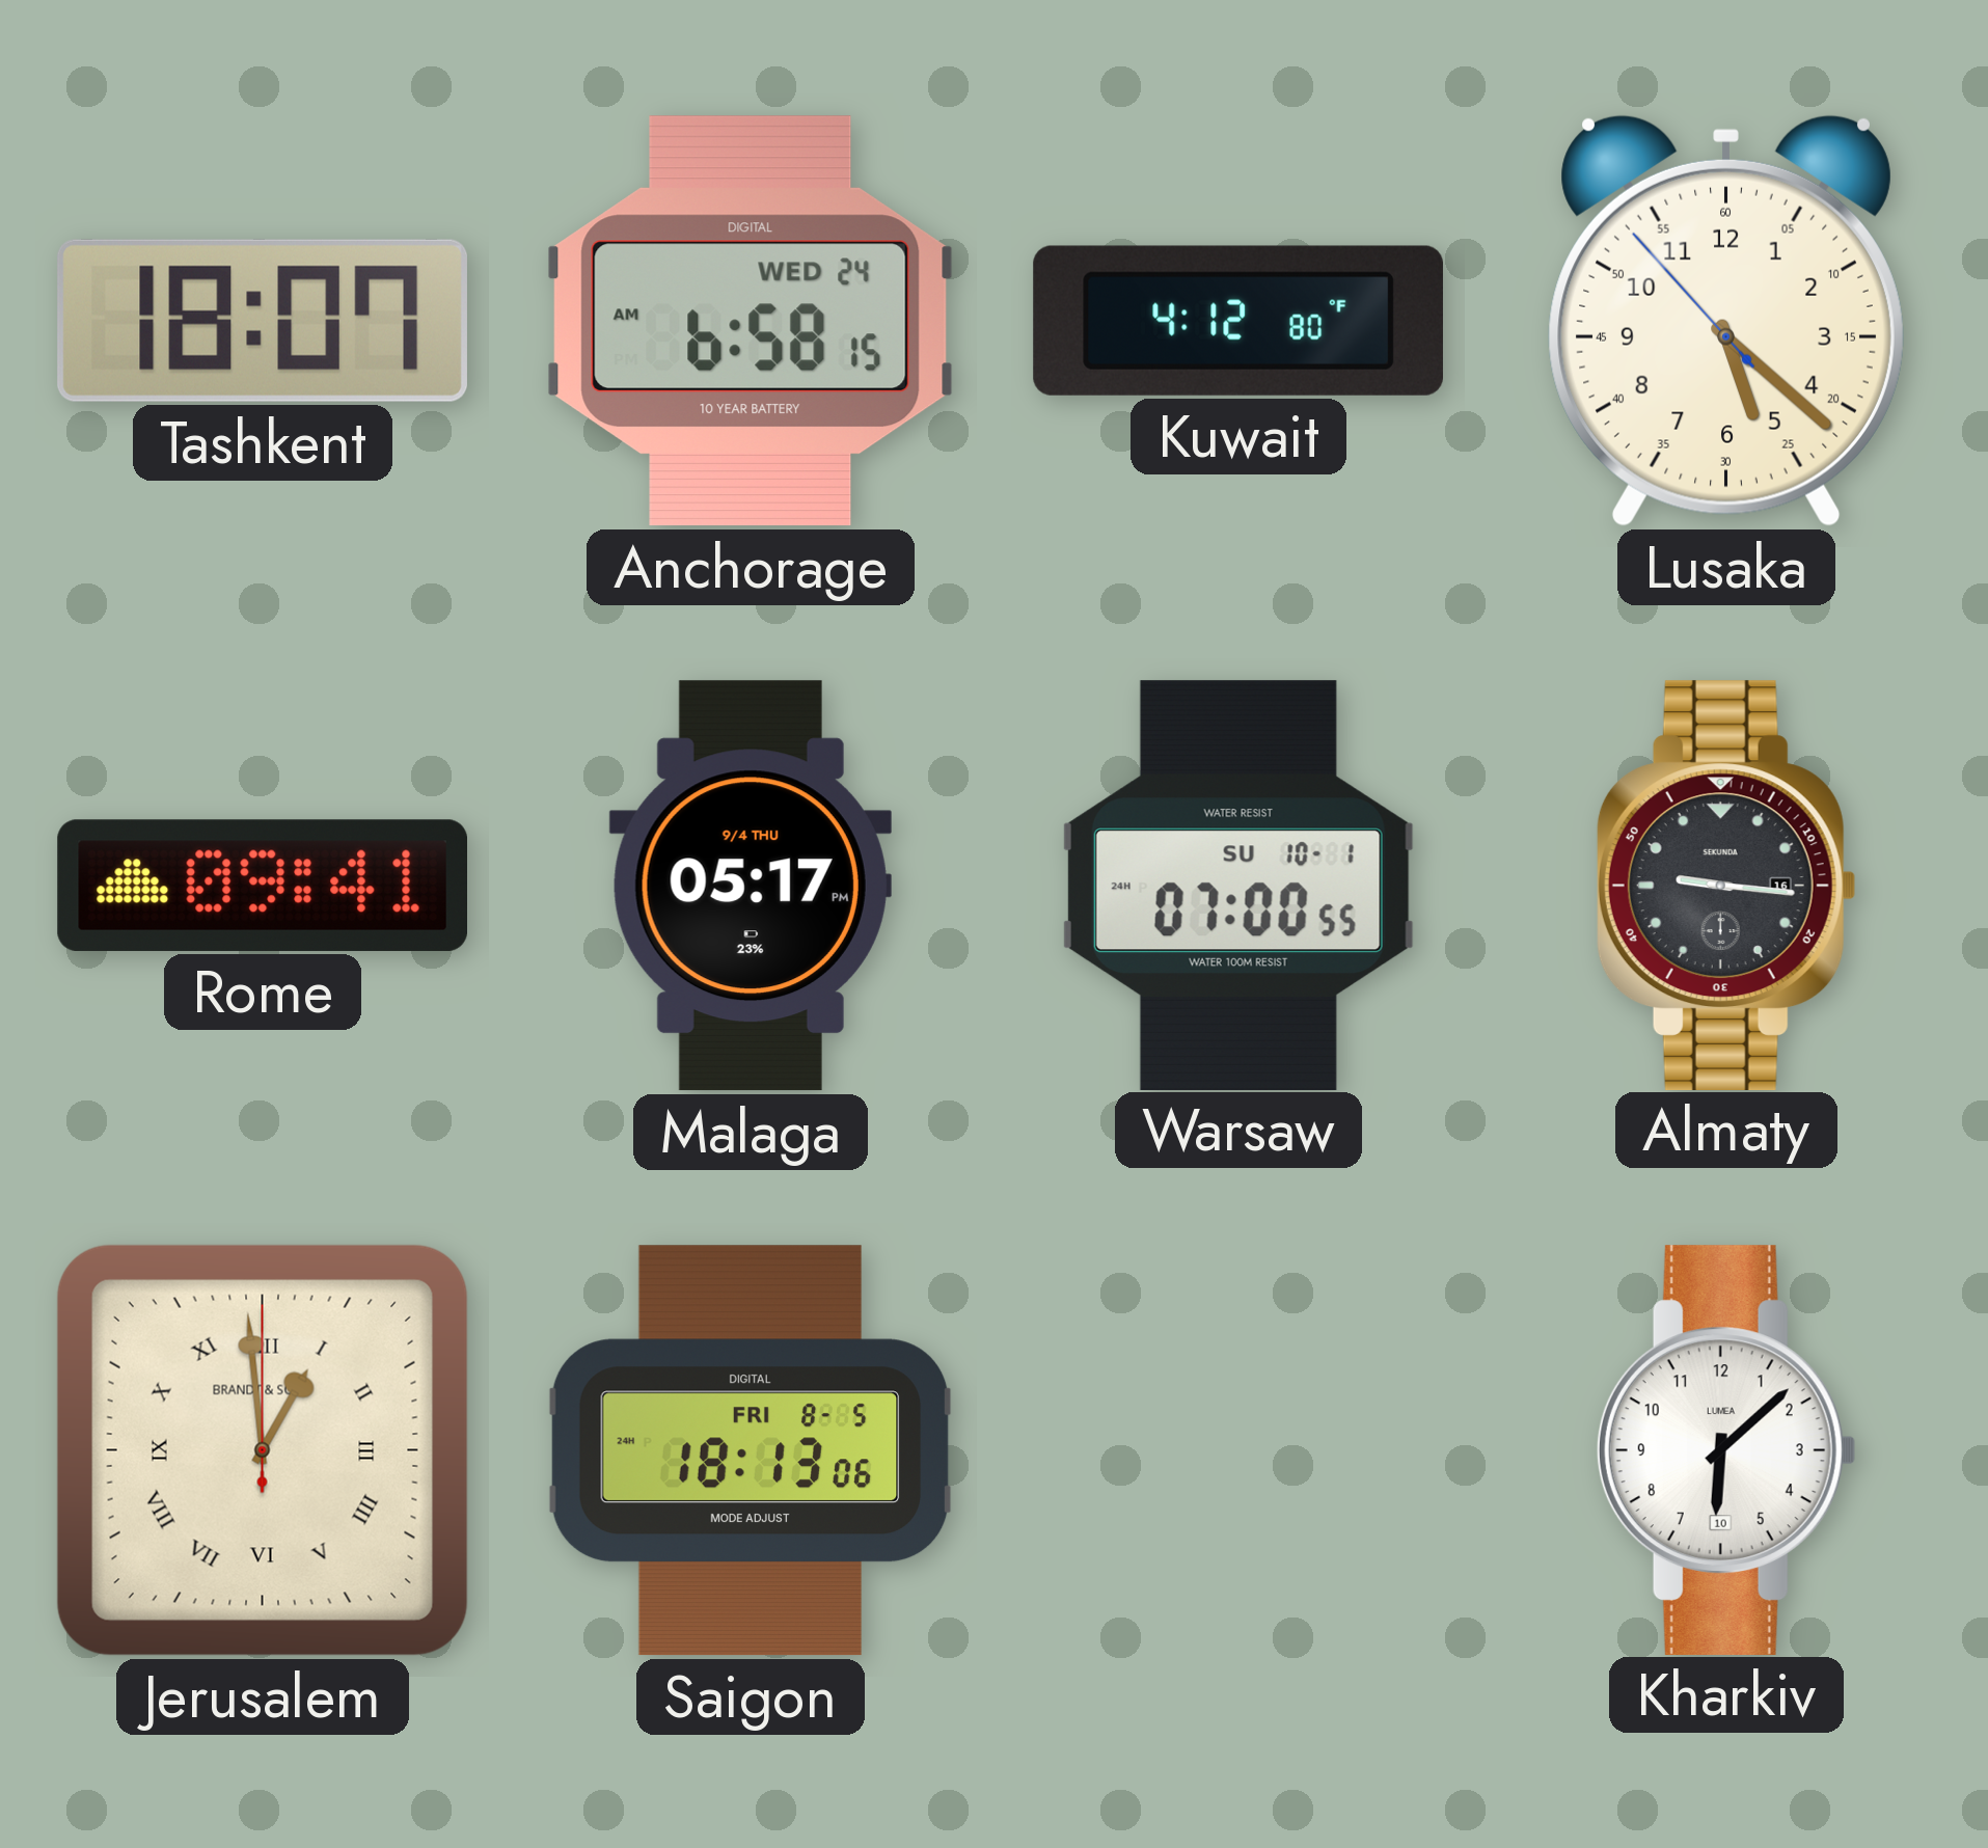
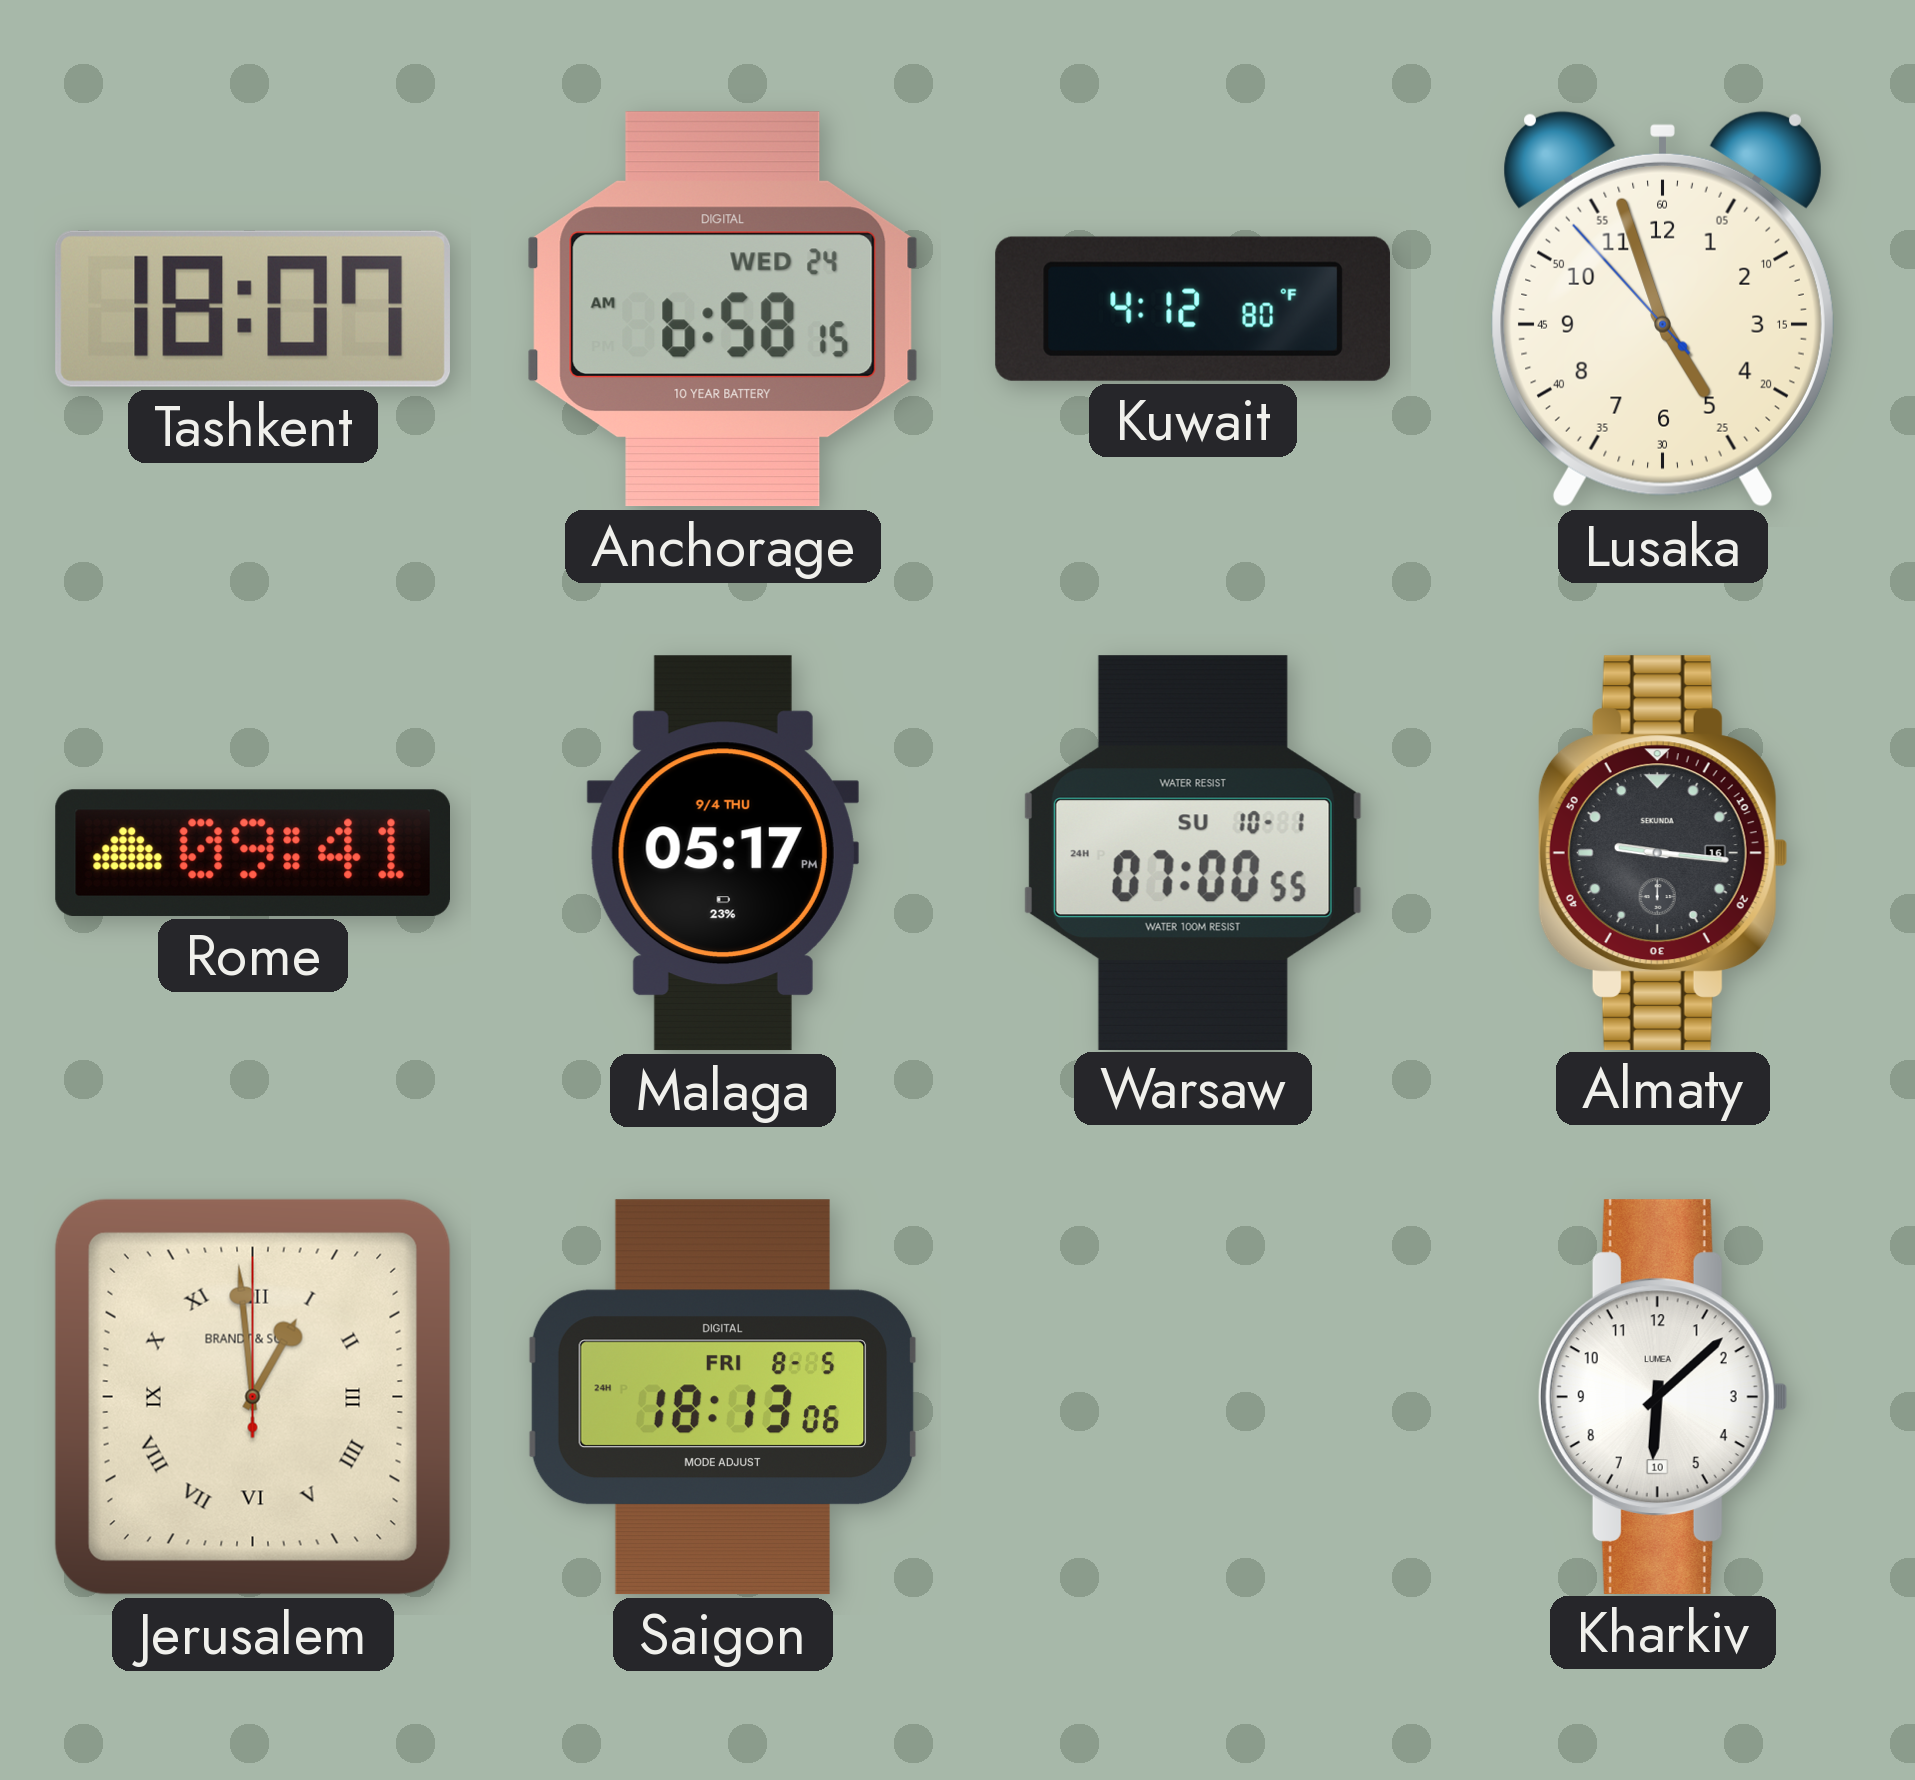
Lusaka: 5:21 -> 4:56
